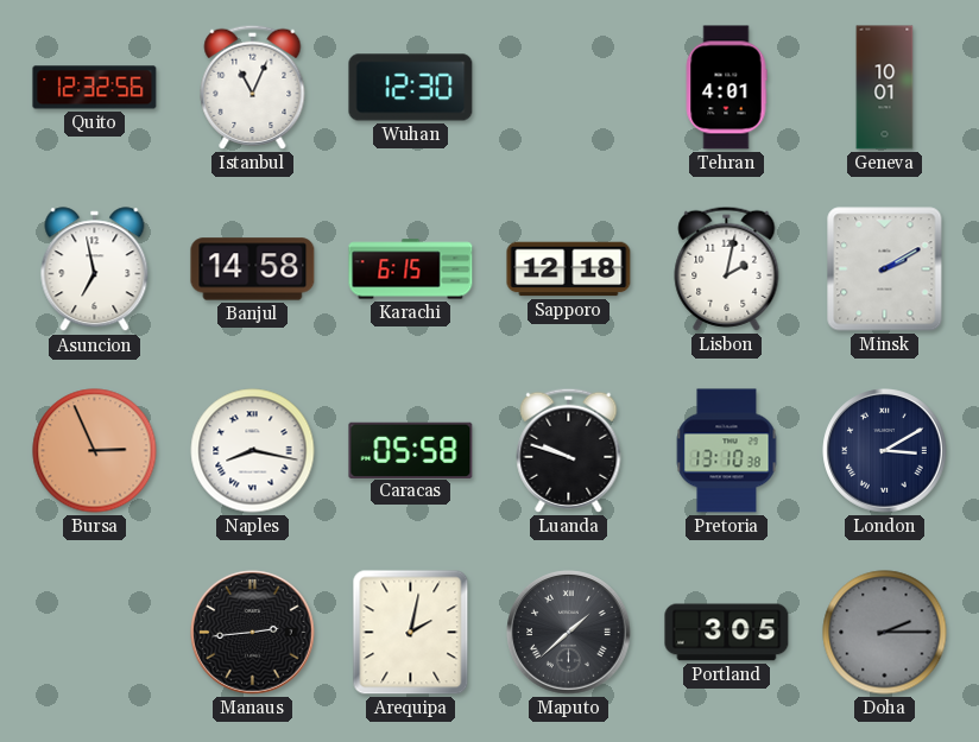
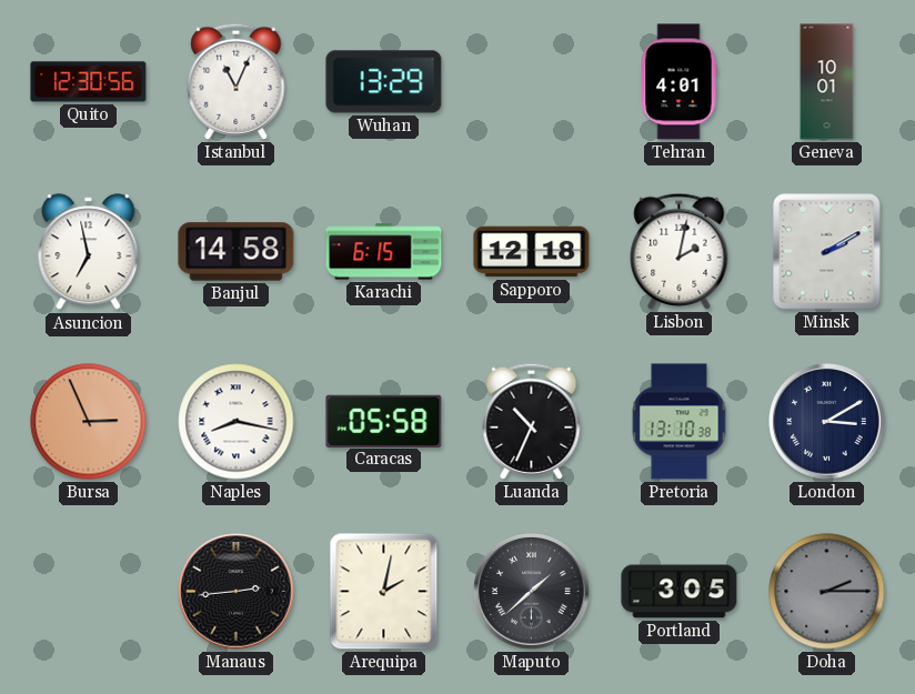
Quito: 12:32 -> 12:30
Wuhan: 12:30 -> 13:29
Luanda: 9:48 -> 10:34
